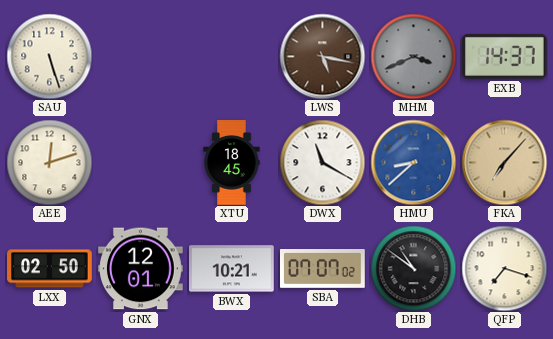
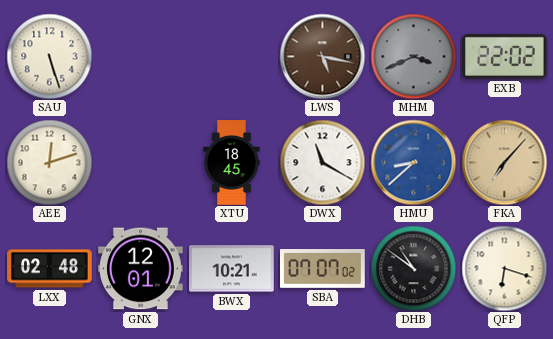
EXB: 14:37 -> 22:02
LXX: 02:50 -> 02:48
QFP: 7:18 -> 6:18
